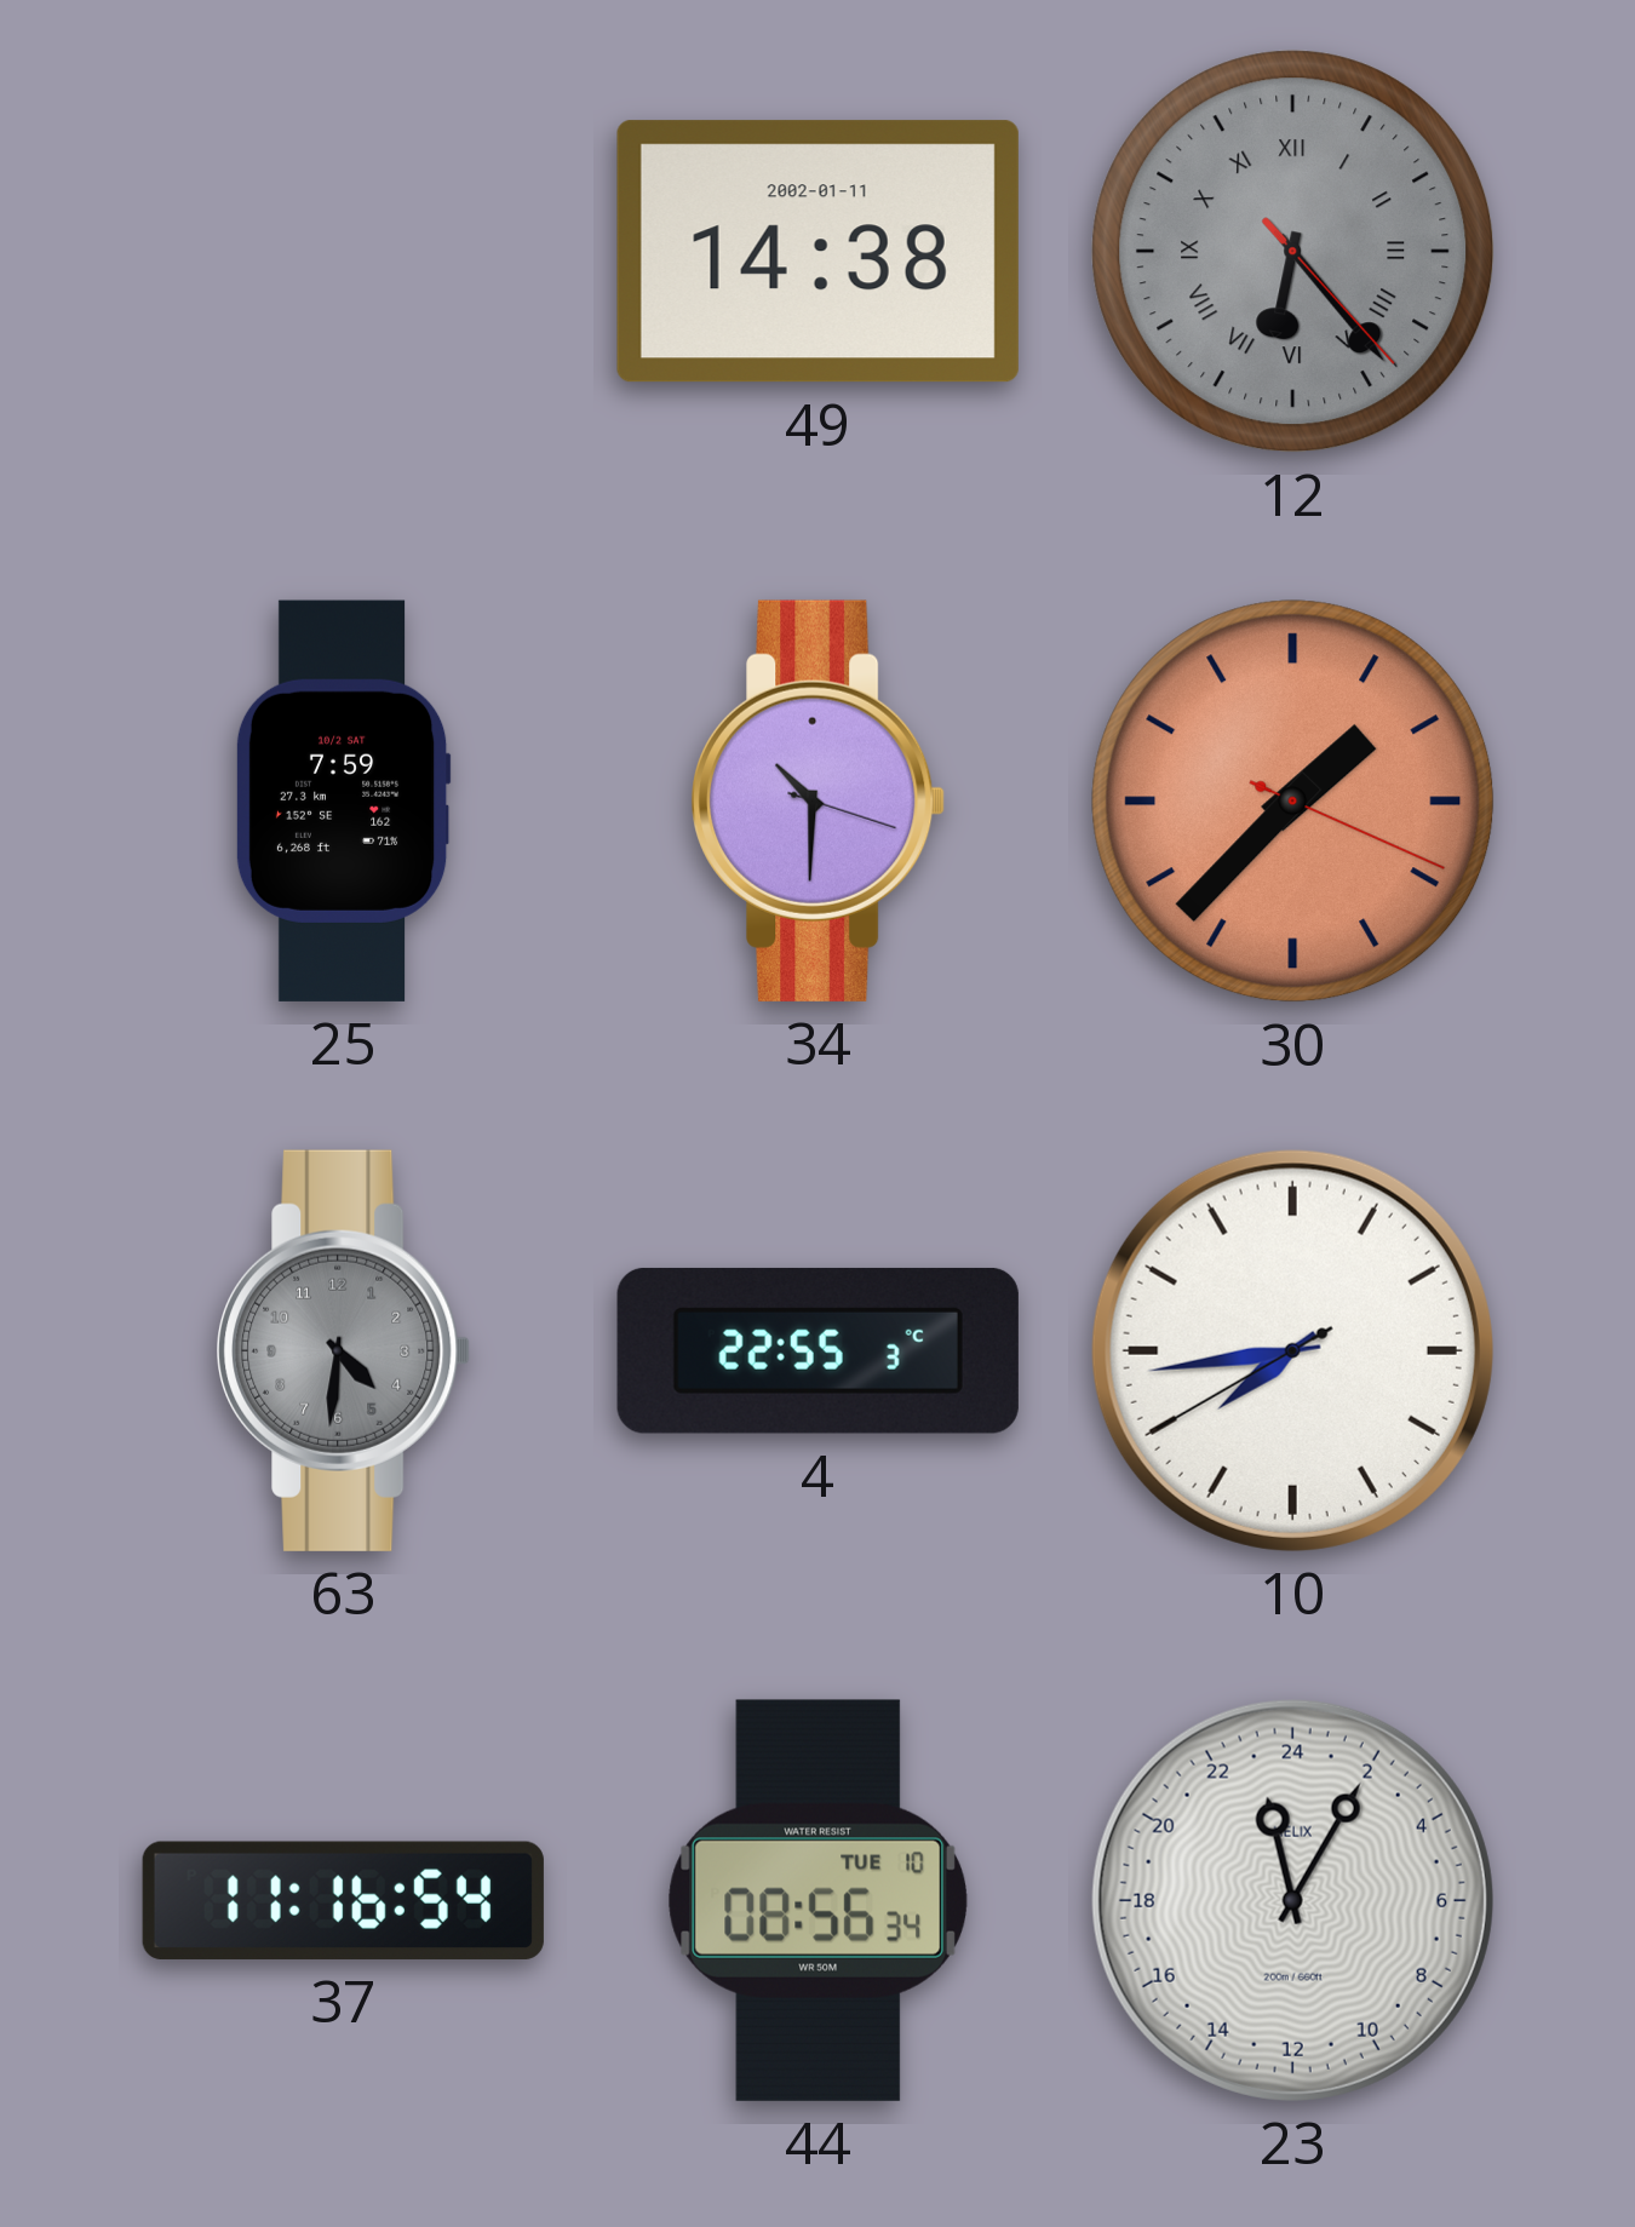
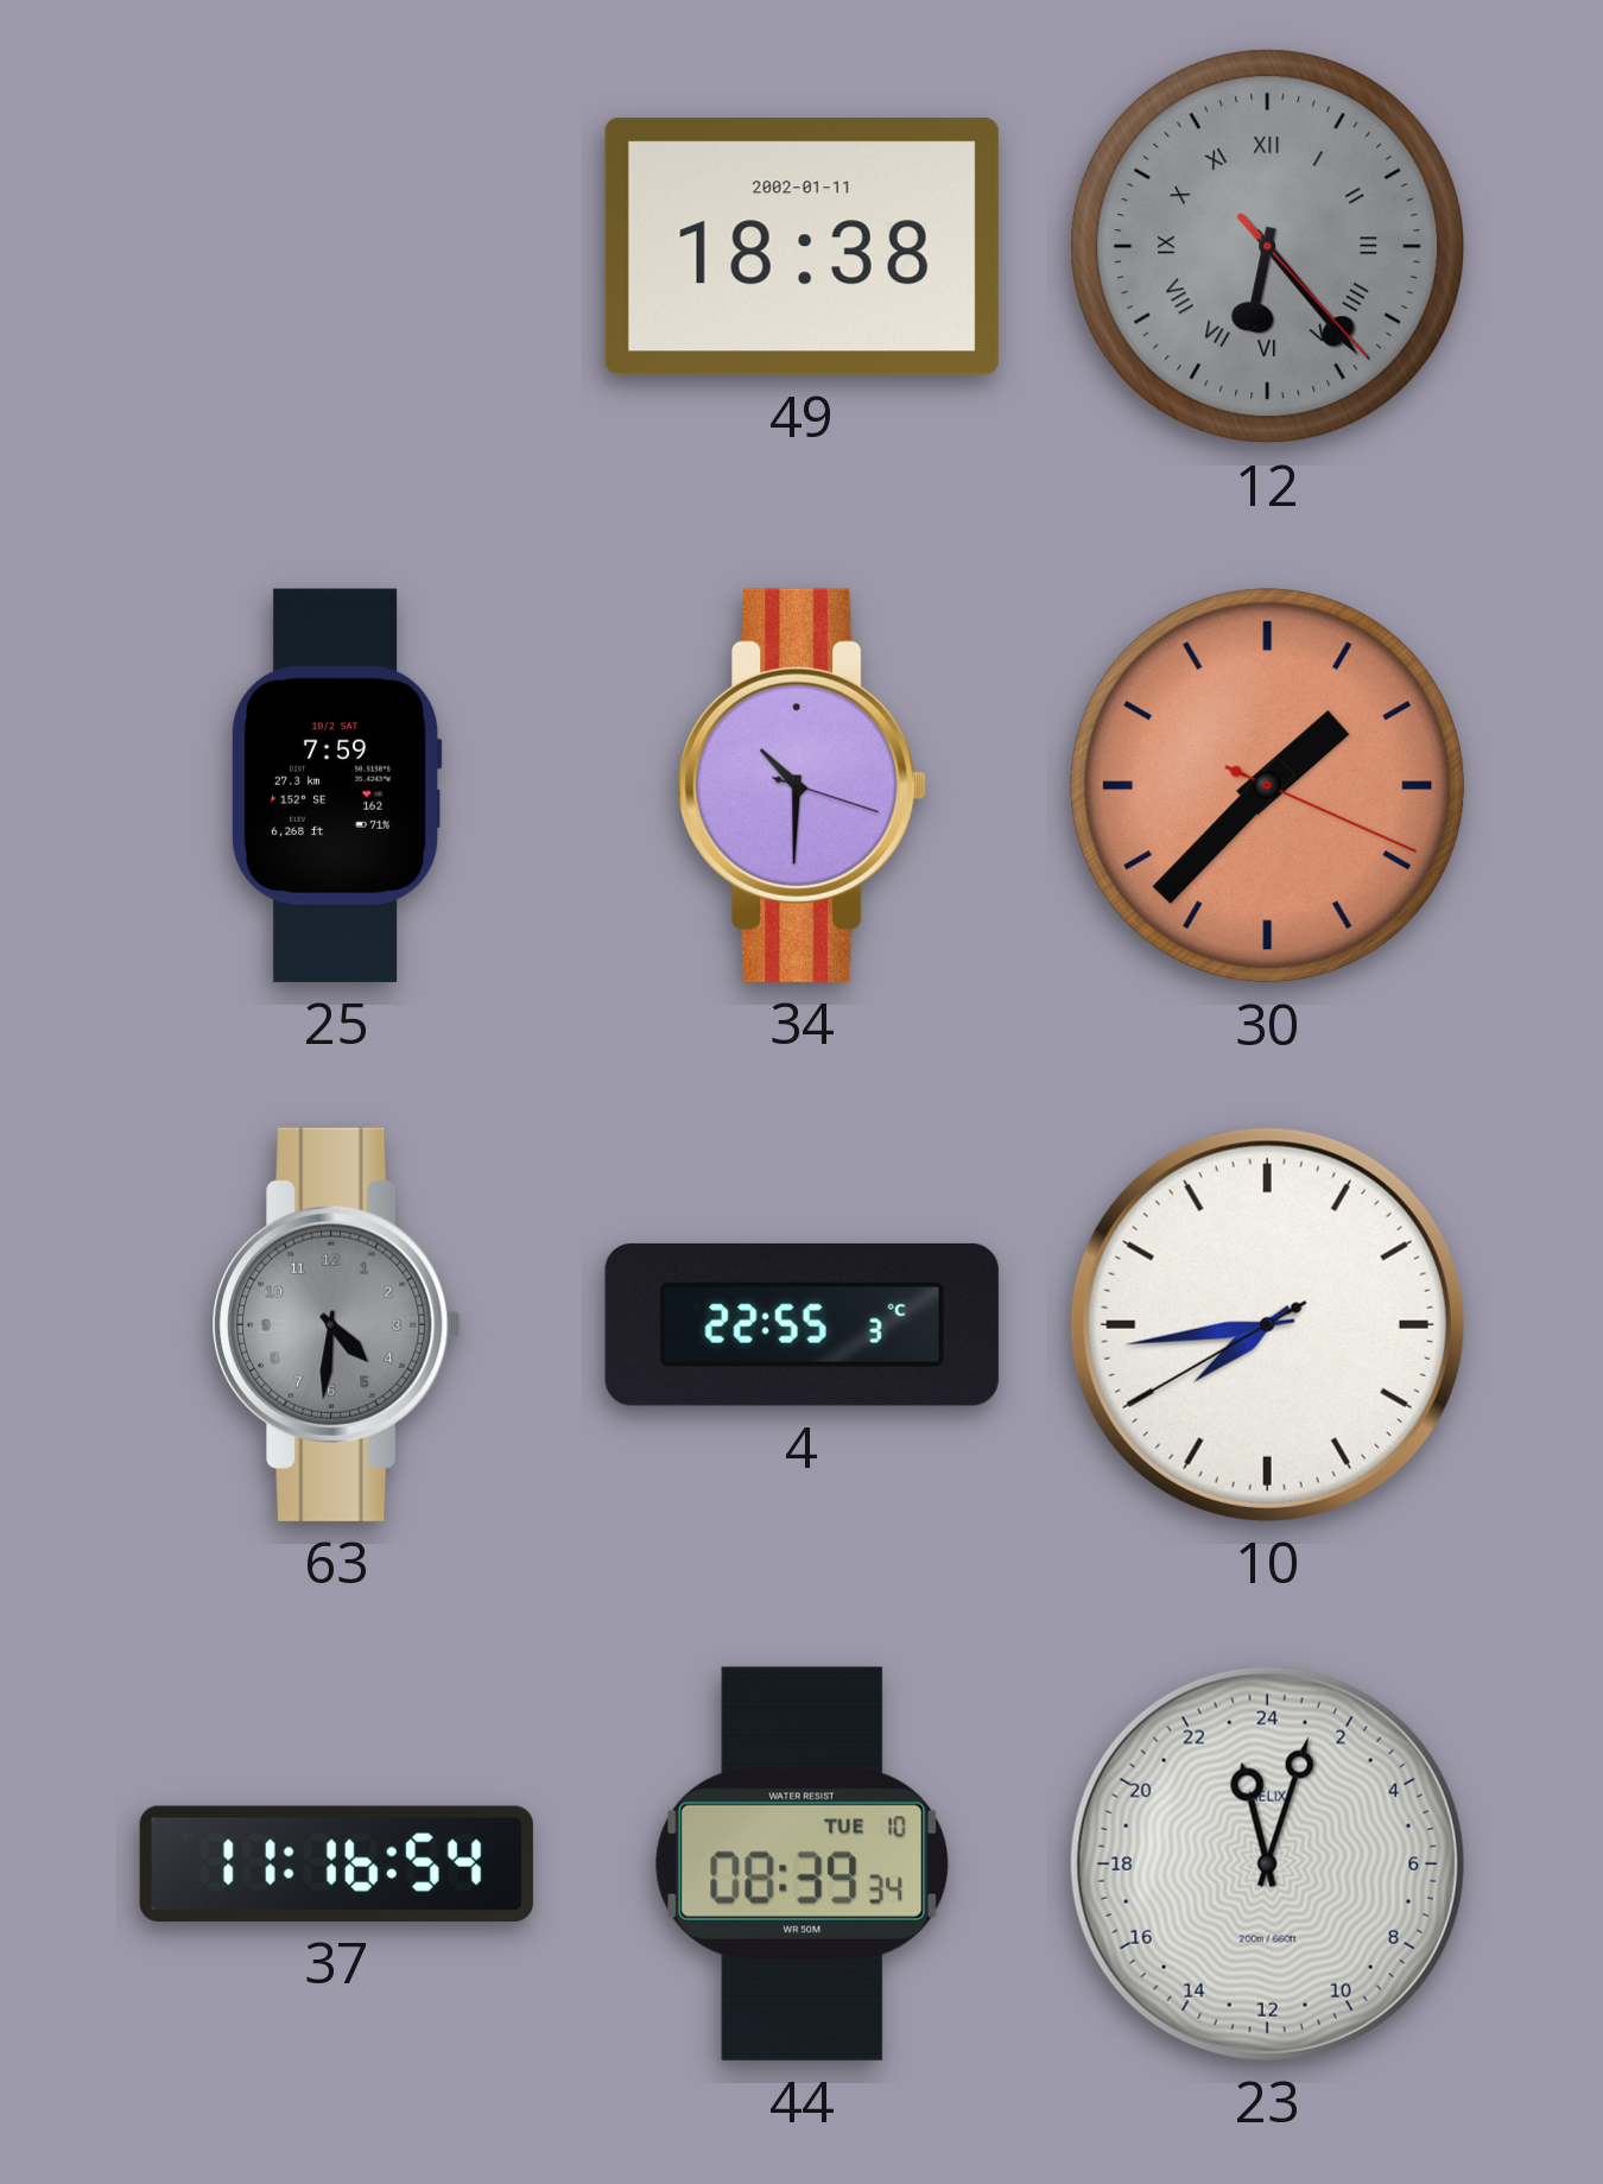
49: 14:38 -> 18:38
44: 08:56 -> 08:39
23: 23:05 -> 23:03
